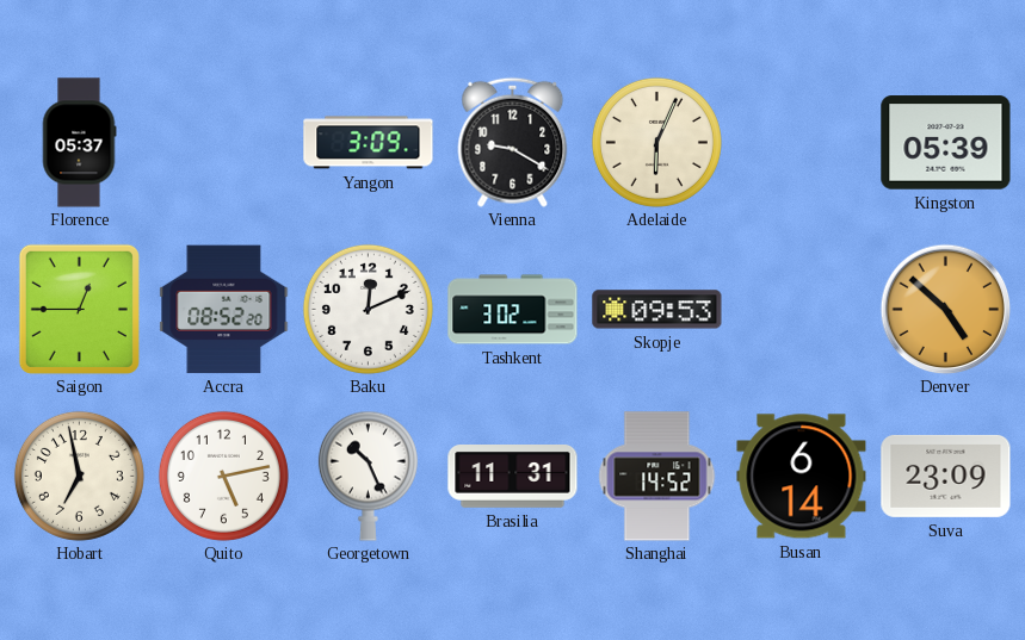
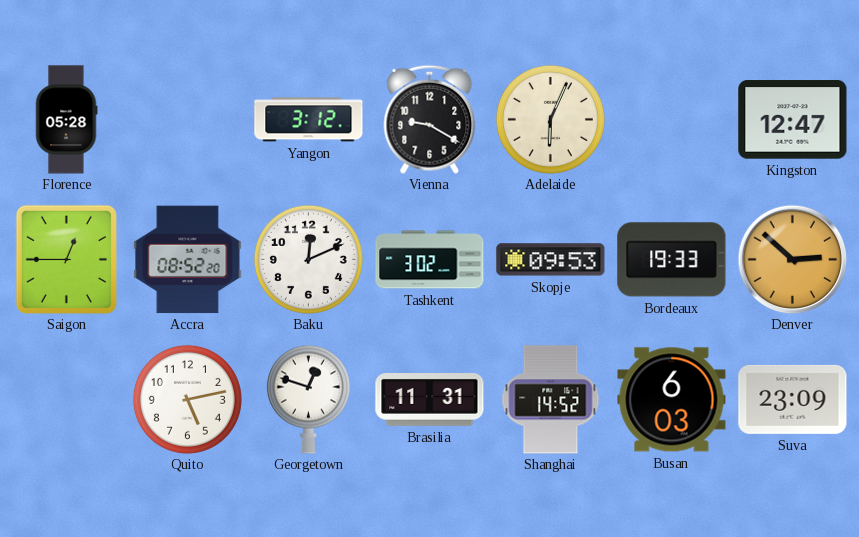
Florence: 05:37 -> 05:28
Yangon: 3:09 -> 3:12
Kingston: 05:39 -> 12:47
Bordeaux: none -> 19:33
Denver: 4:52 -> 2:52
Hobart: 6:58 -> none
Georgetown: 10:26 -> 12:48
Busan: 6:14 -> 6:03
